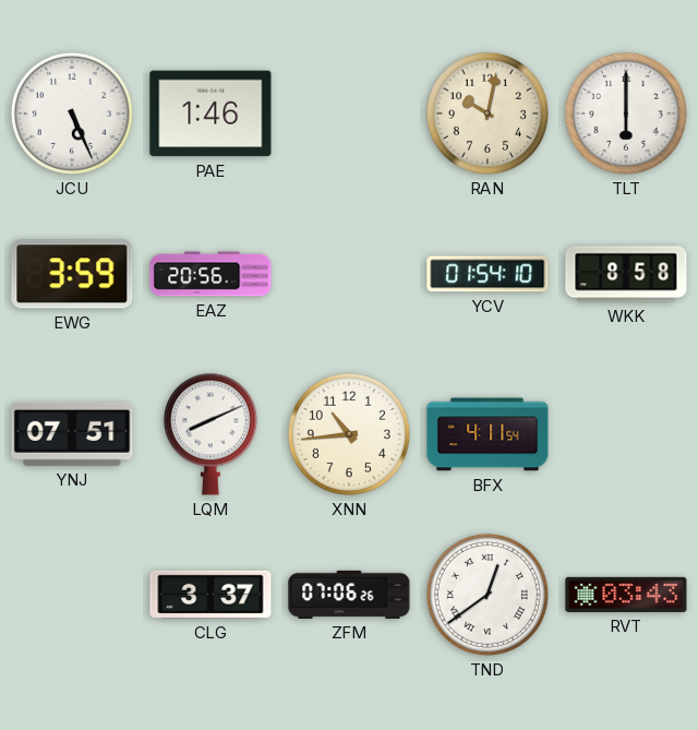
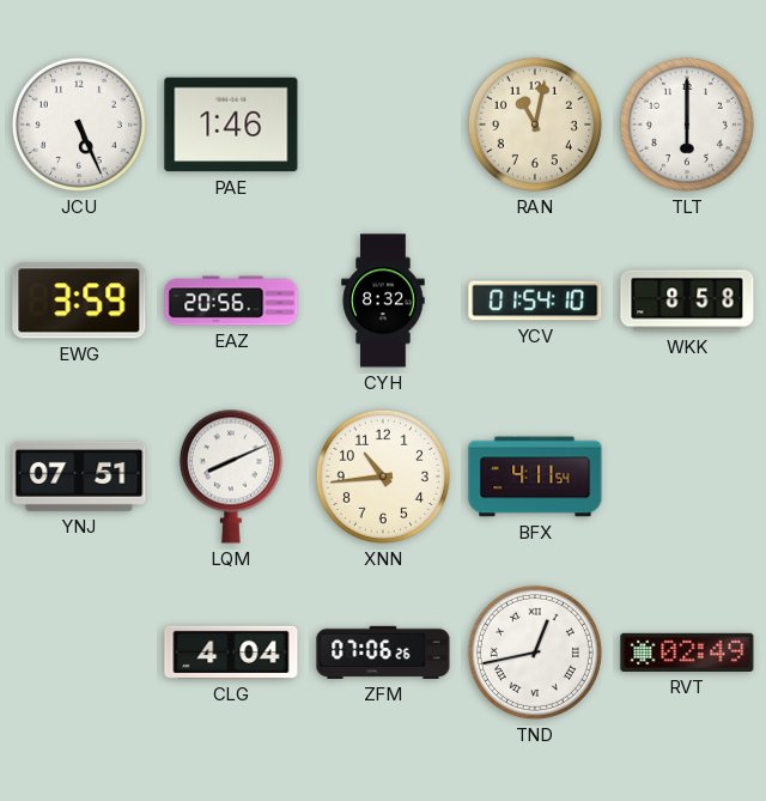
RAN: 10:02 -> 11:02
CYH: none -> 8:32
CLG: 3:37 -> 4:04
TND: 12:39 -> 12:43
RVT: 03:43 -> 02:49
